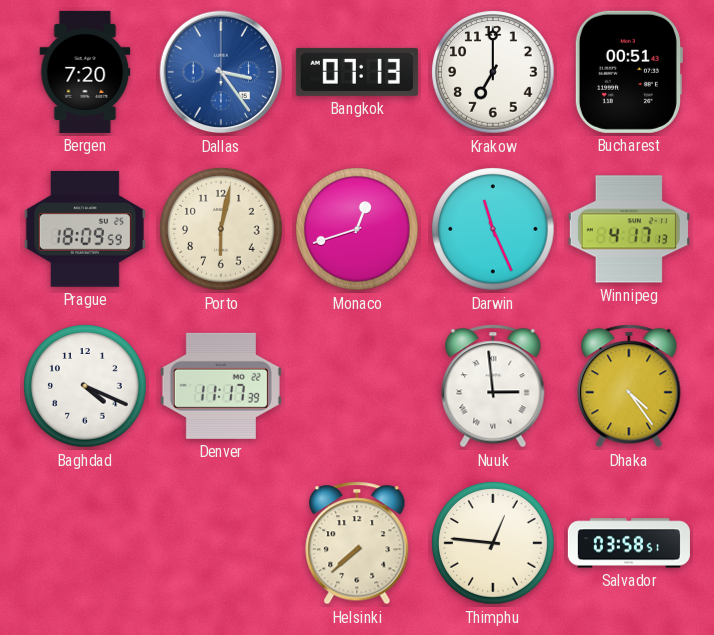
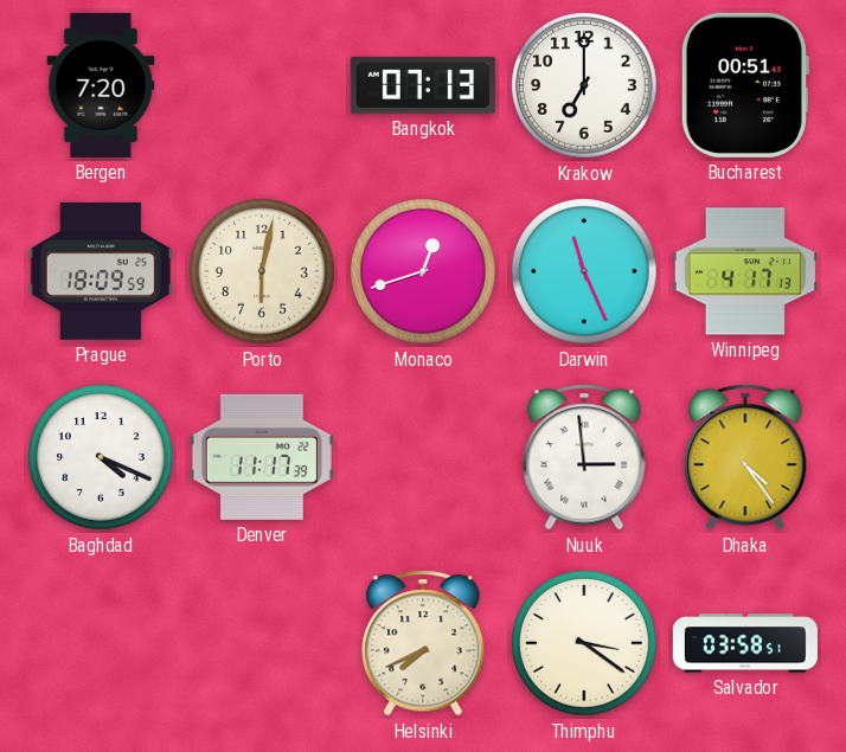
Dallas: 3:24 -> none
Helsinki: 7:38 -> 7:41
Thimphu: 12:46 -> 3:21
